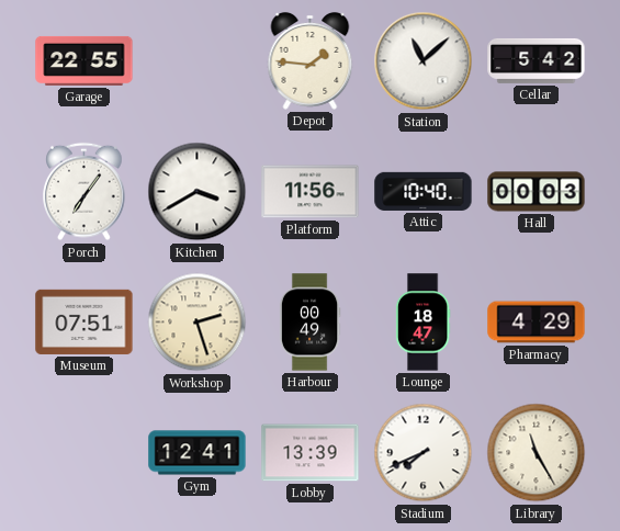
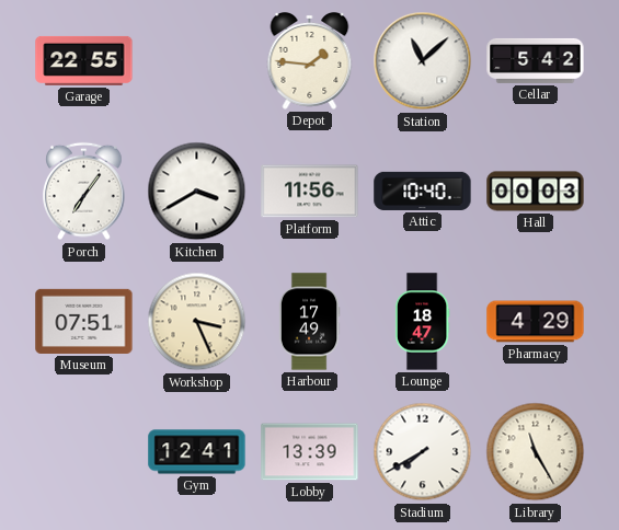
Workshop: 2:27 -> 3:26
Harbour: 00:49 -> 17:49
Stadium: 7:41 -> 7:40
